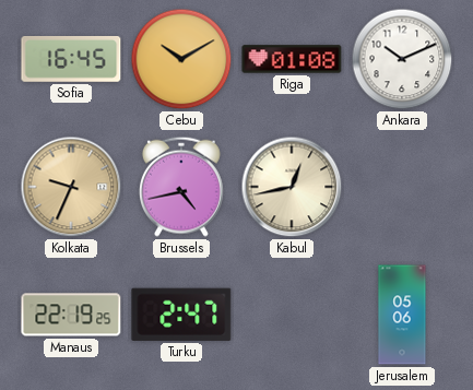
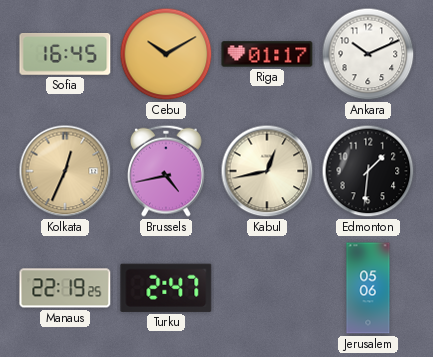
Riga: 01:08 -> 01:17
Kolkata: 9:34 -> 12:34
Edmonton: none -> 1:31
